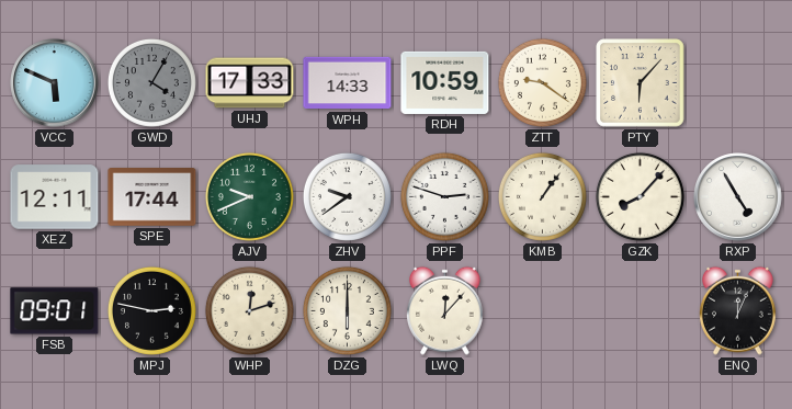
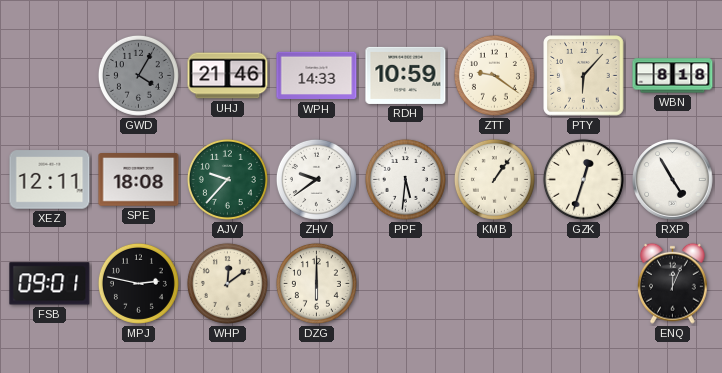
VCC: 5:49 -> none
UHJ: 17:33 -> 21:46
WBN: none -> 8:18
SPE: 17:44 -> 18:08
AJV: 9:41 -> 9:37
PPF: 2:48 -> 5:31
GZK: 8:07 -> 12:33
WHP: 12:12 -> 12:09
LWQ: 12:07 -> none
